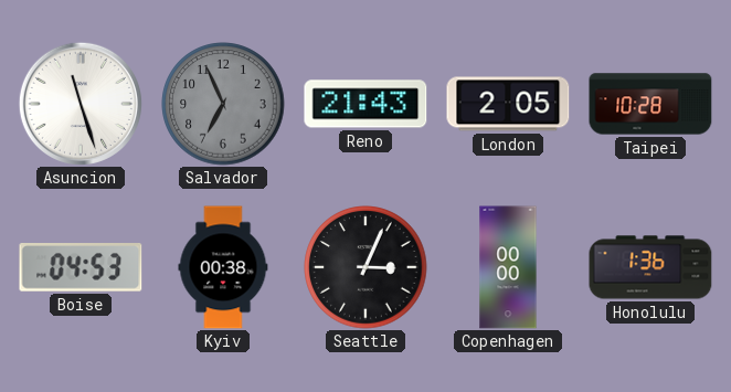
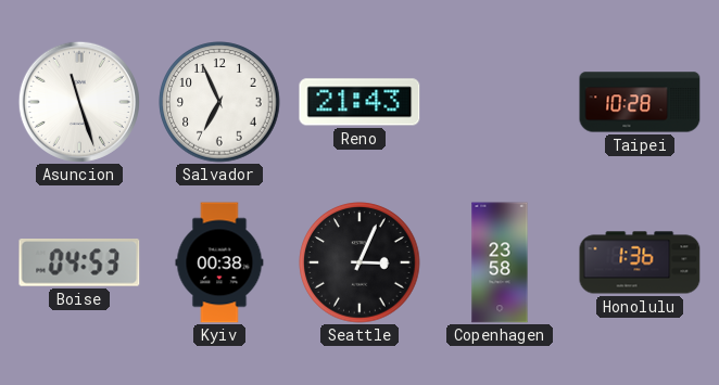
Salvador dial: grey -> white
London: 2:05 -> none
Copenhagen: 00:00 -> 23:58
